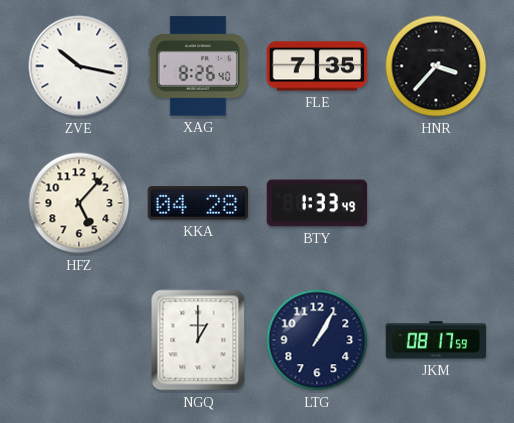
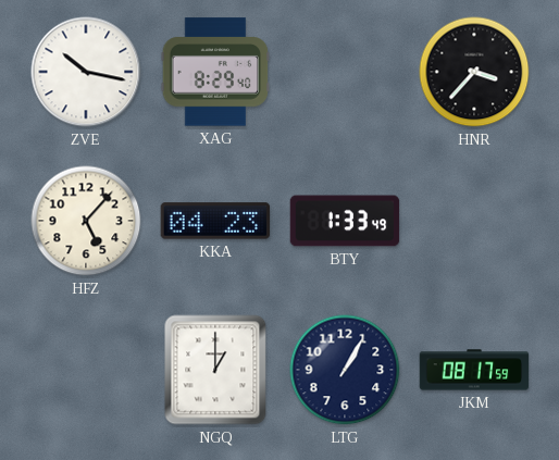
XAG: 8:26 -> 8:29
FLE: 7:35 -> none
KKA: 04:28 -> 04:23
